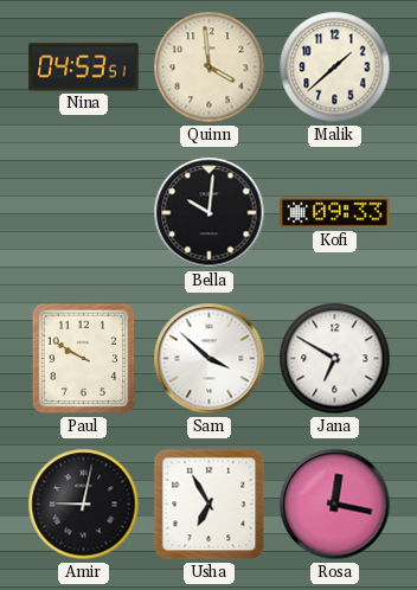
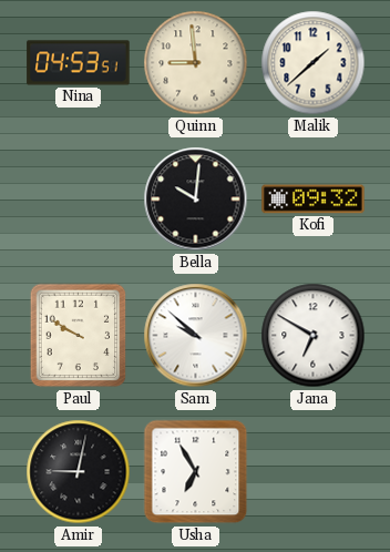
Quinn: 3:59 -> 8:59
Kofi: 09:33 -> 09:32
Sam: 3:52 -> 9:52
Rosa: 12:17 -> none
